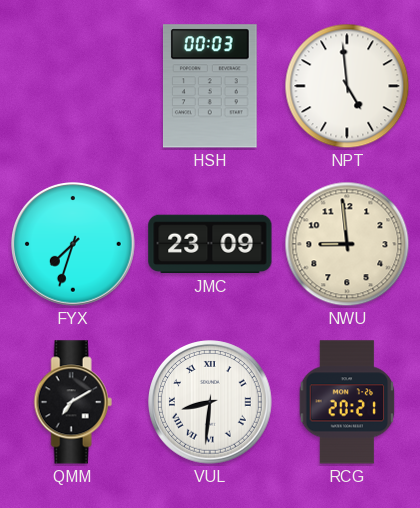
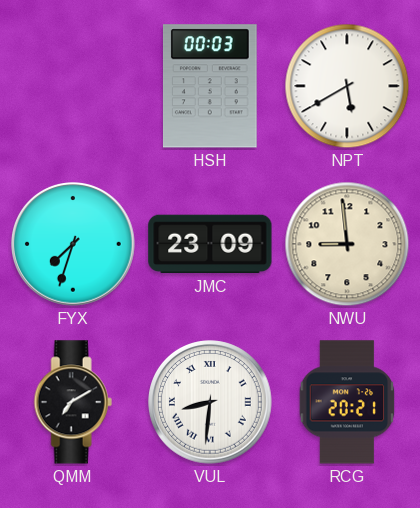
NPT: 4:59 -> 5:40
